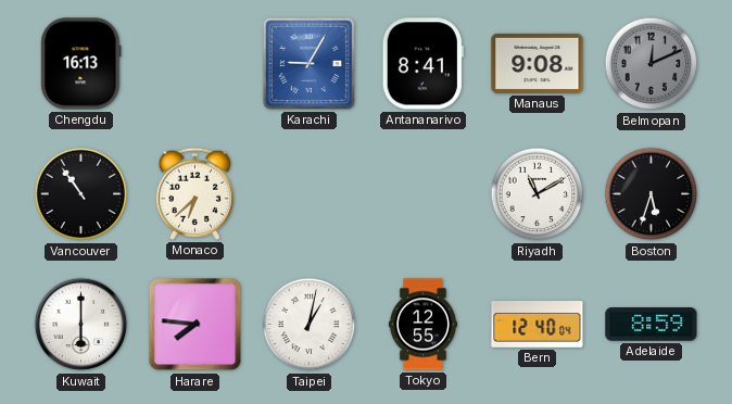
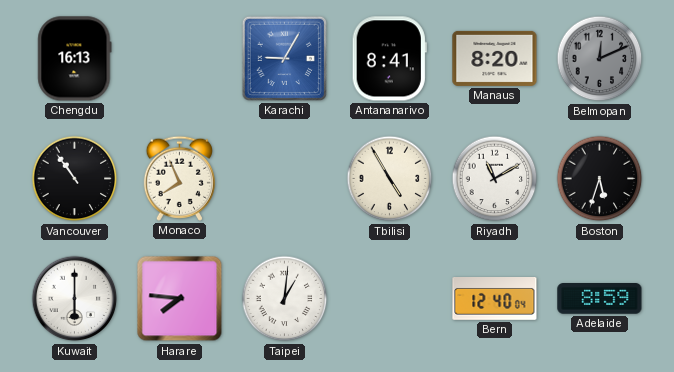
Manaus: 9:08 -> 8:20
Monaco: 6:38 -> 7:56
Tbilisi: none -> 4:55
Taipei: 1:02 -> 1:01
Tokyo: 12:55 -> none
